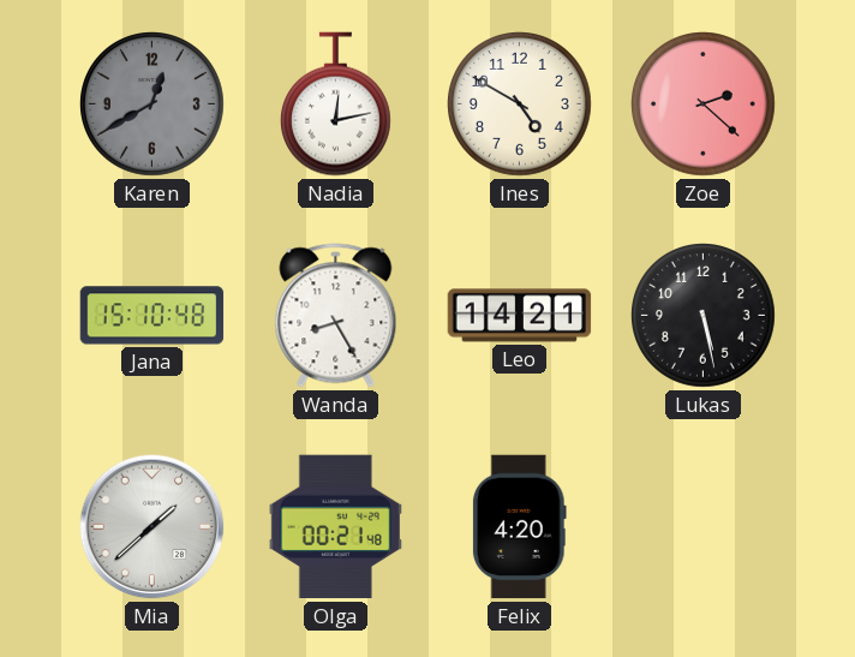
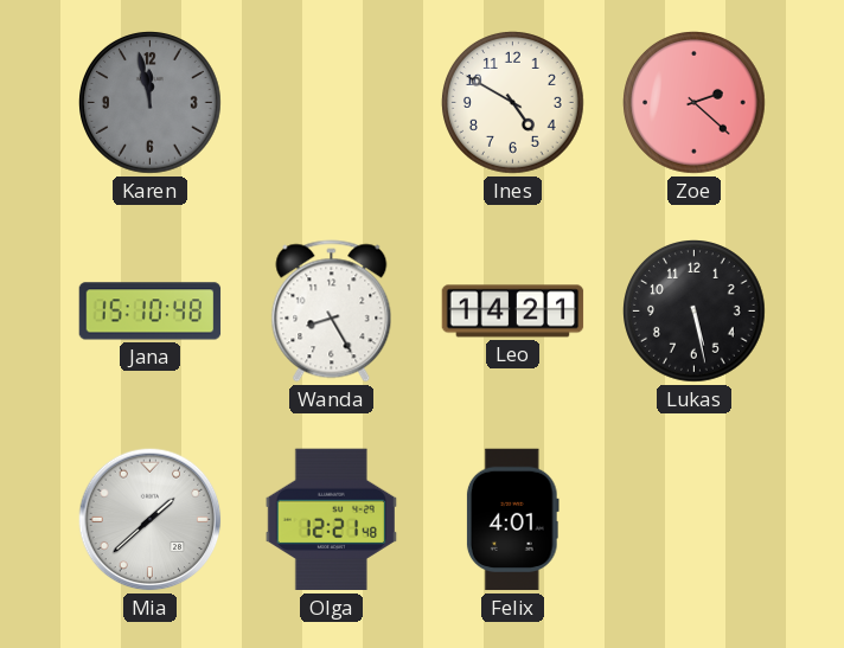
Karen: 12:40 -> 11:58
Nadia: 12:13 -> none
Olga: 00:21 -> 12:21
Felix: 4:20 -> 4:01
